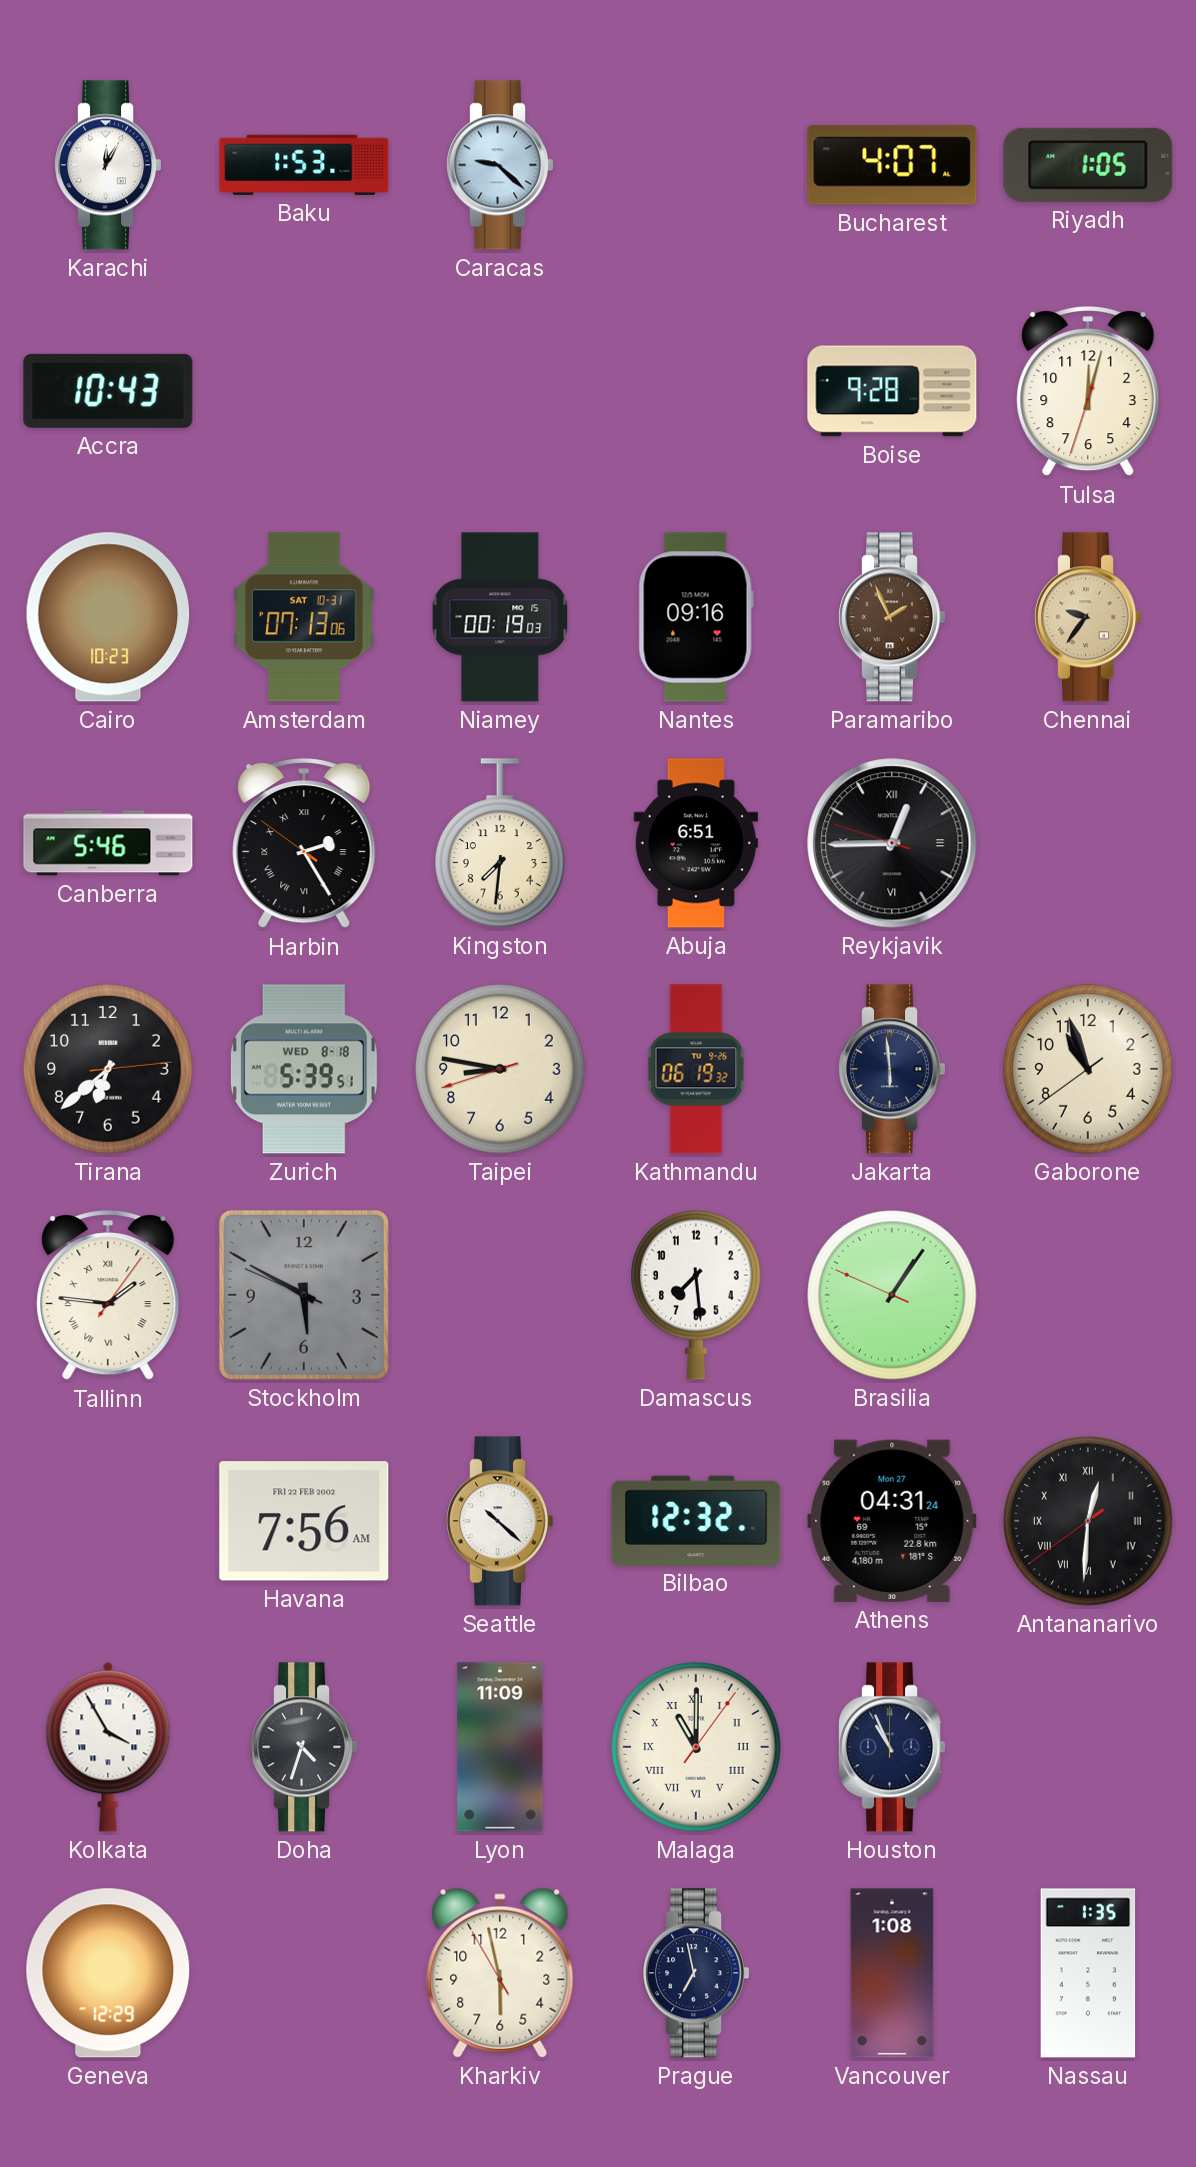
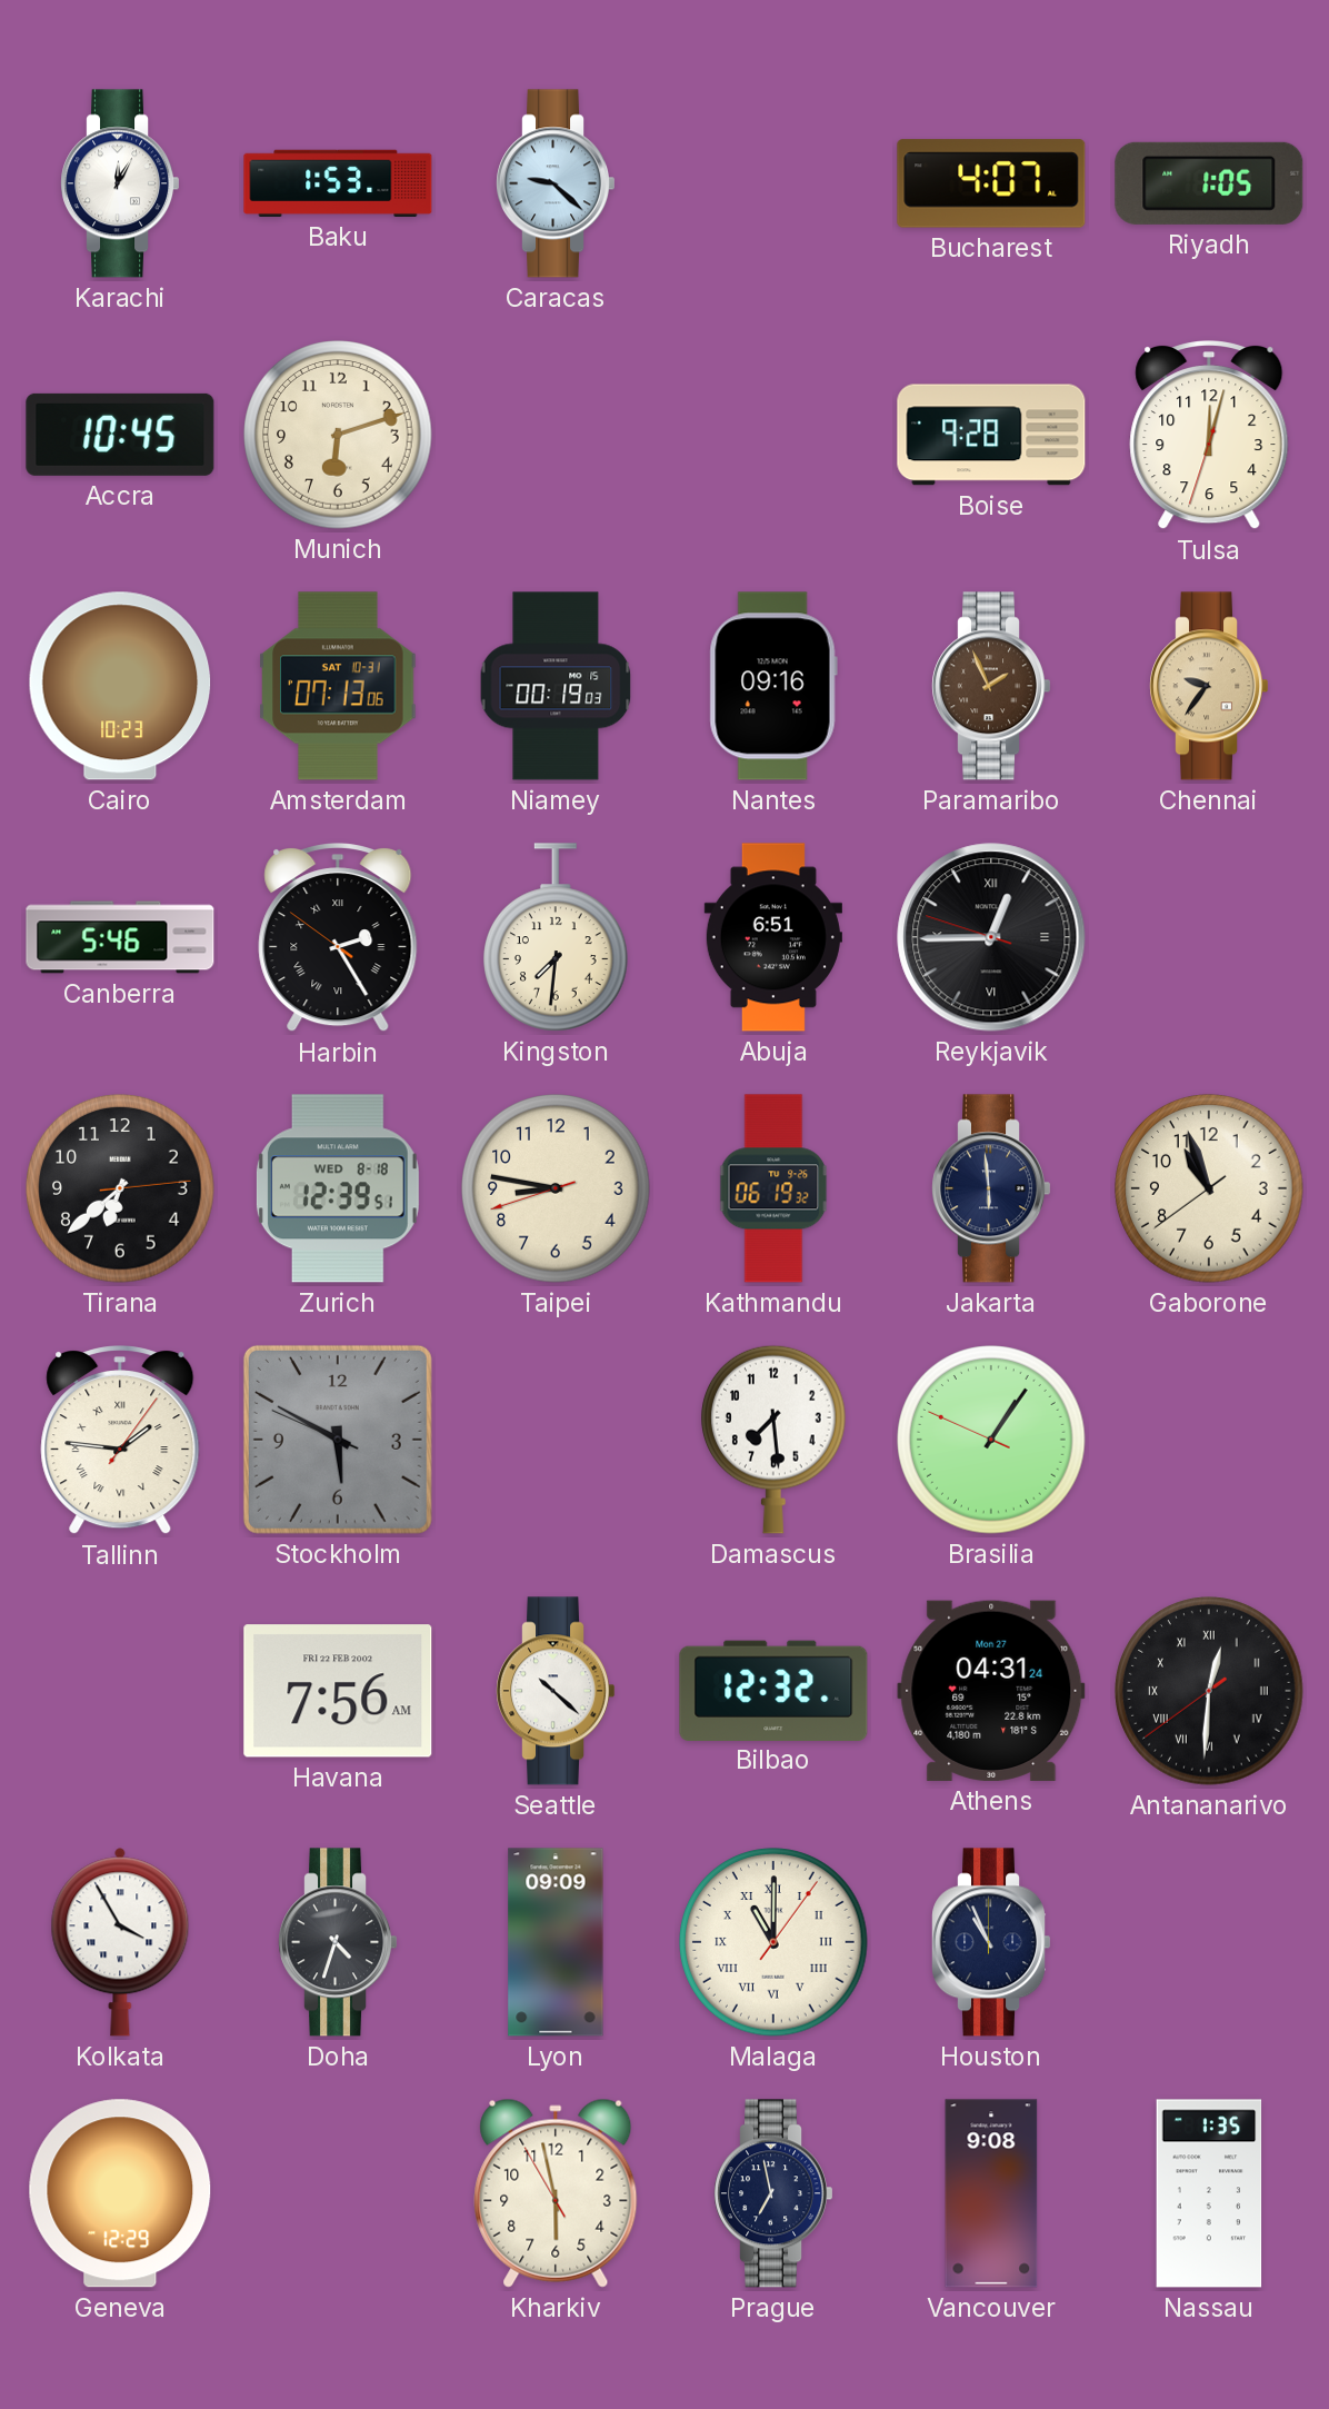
Accra: 10:43 -> 10:45
Munich: none -> 6:12
Zurich: 5:39 -> 12:39
Lyon: 11:09 -> 09:09
Vancouver: 1:08 -> 9:08
